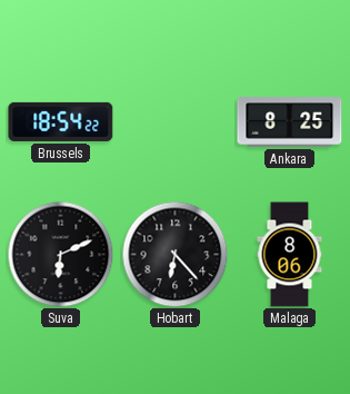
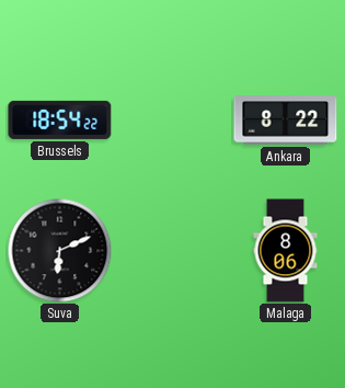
Ankara: 8:25 -> 8:22
Hobart: 6:23 -> none
